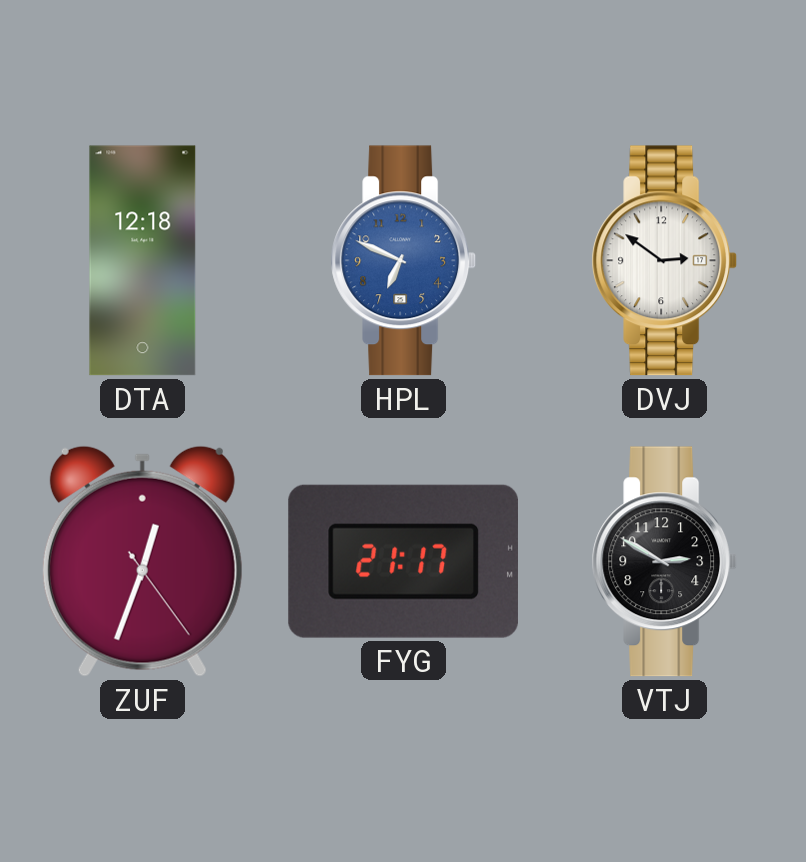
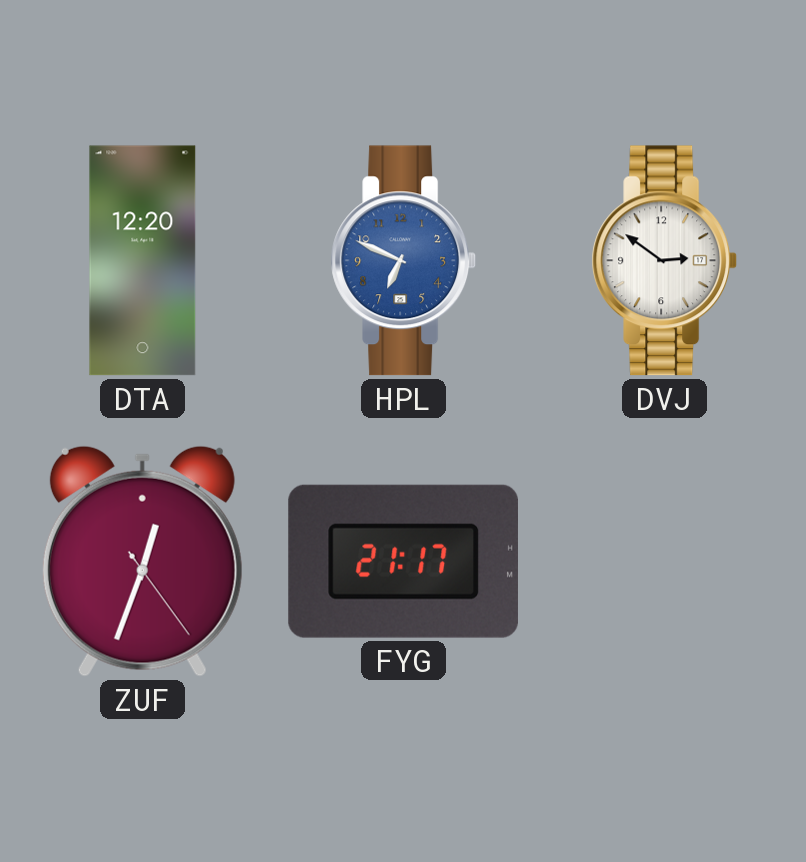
DTA: 12:18 -> 12:20
VTJ: 2:50 -> none
